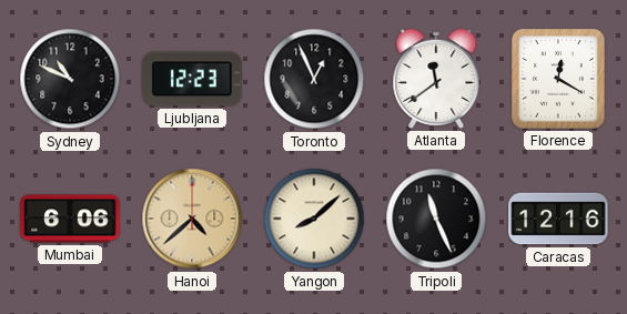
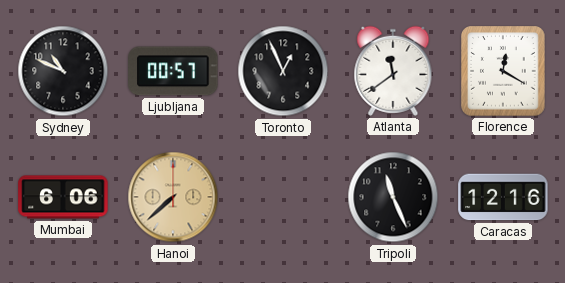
Ljubljana: 12:23 -> 00:57
Hanoi: 4:38 -> 7:38
Yangon: 8:08 -> none
